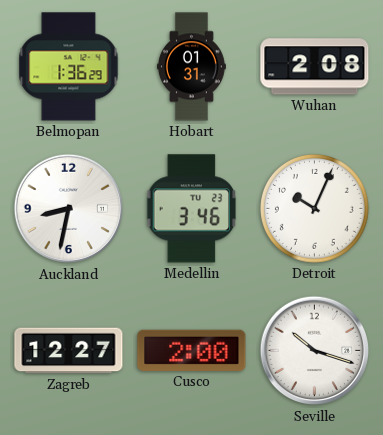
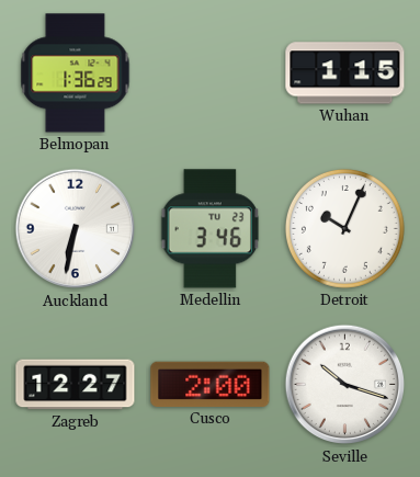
Hobart: 01:31 -> none
Wuhan: 2:08 -> 1:15
Auckland: 8:32 -> 6:32
